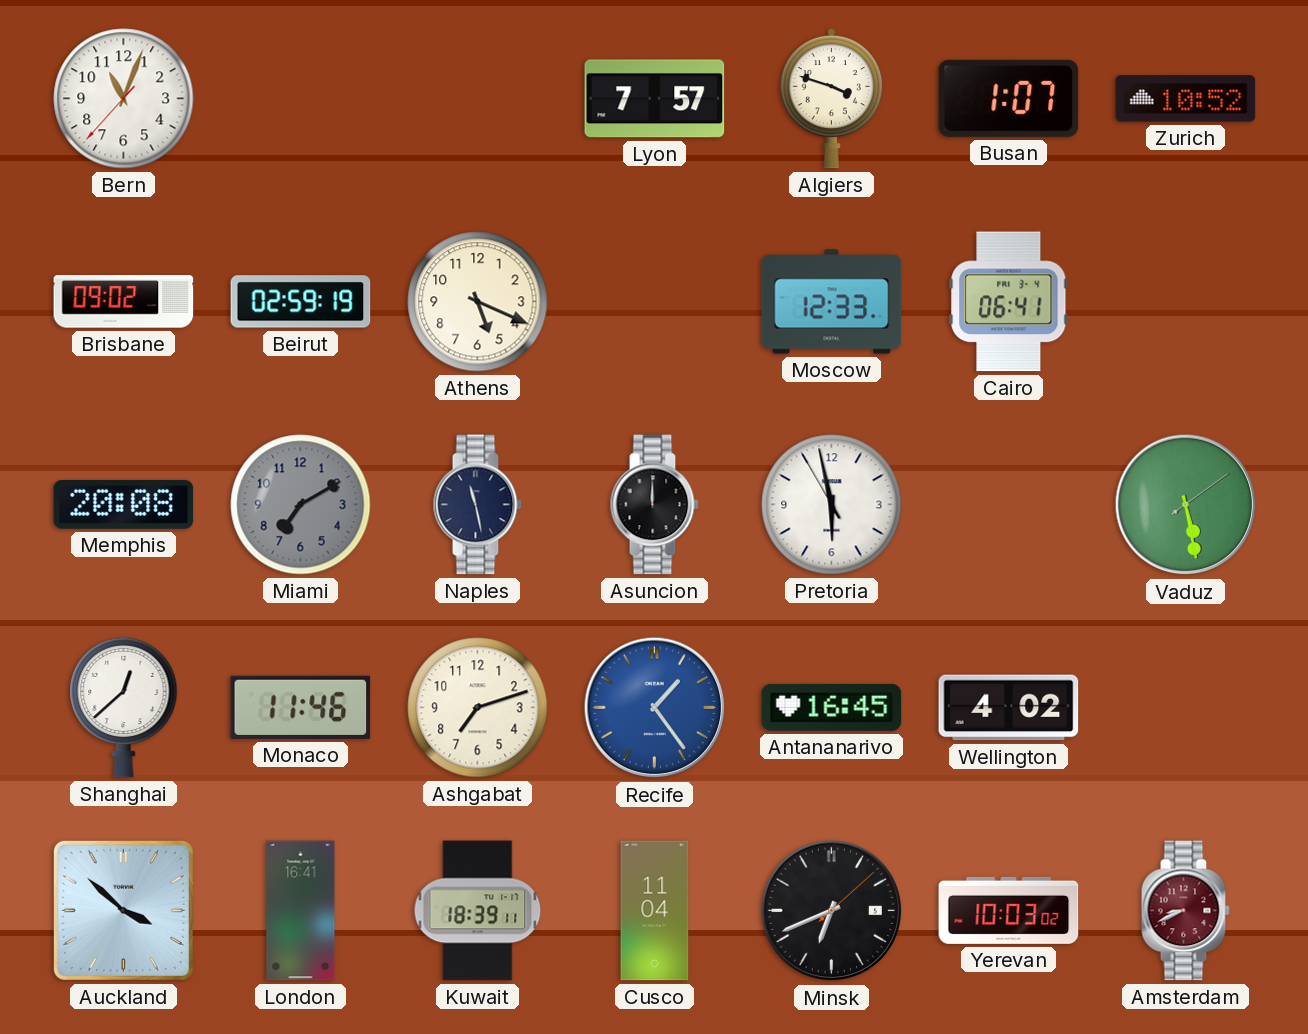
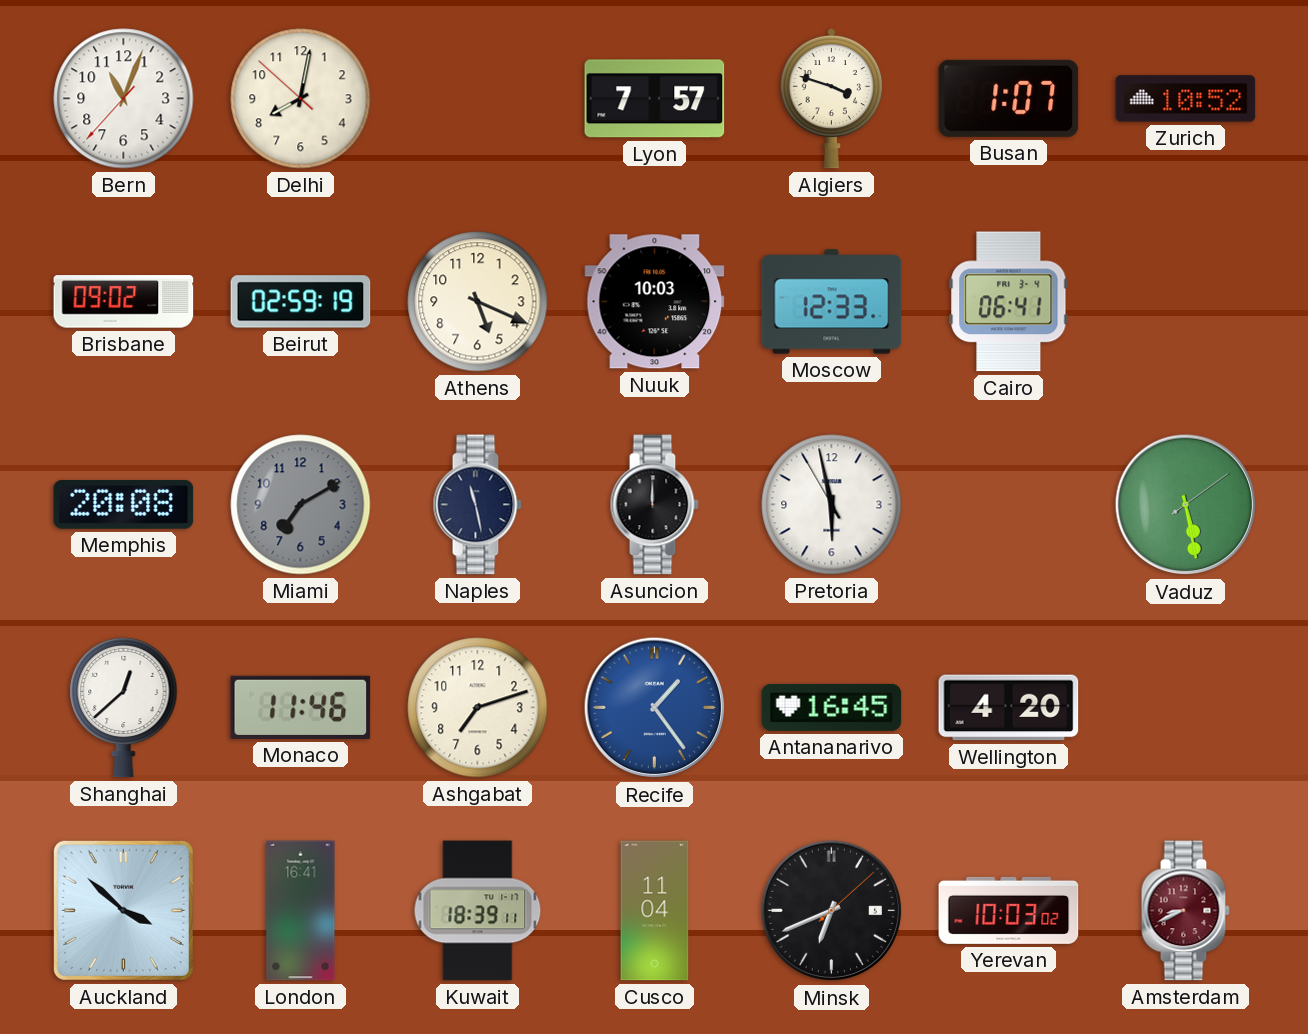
Delhi: none -> 8:01
Nuuk: none -> 10:03
Wellington: 4:02 -> 4:20
